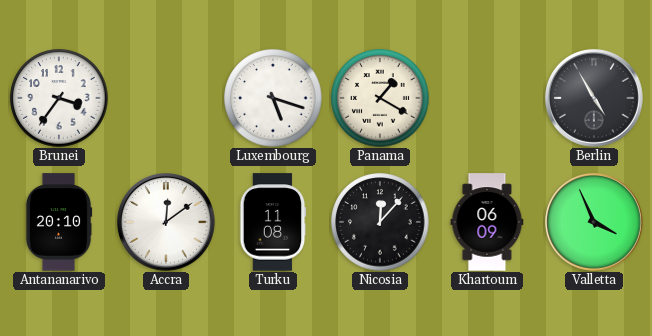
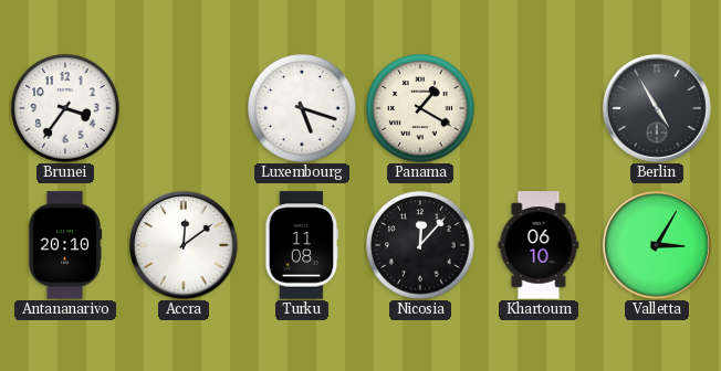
Khartoum: 06:09 -> 06:10
Valletta: 3:56 -> 3:05
